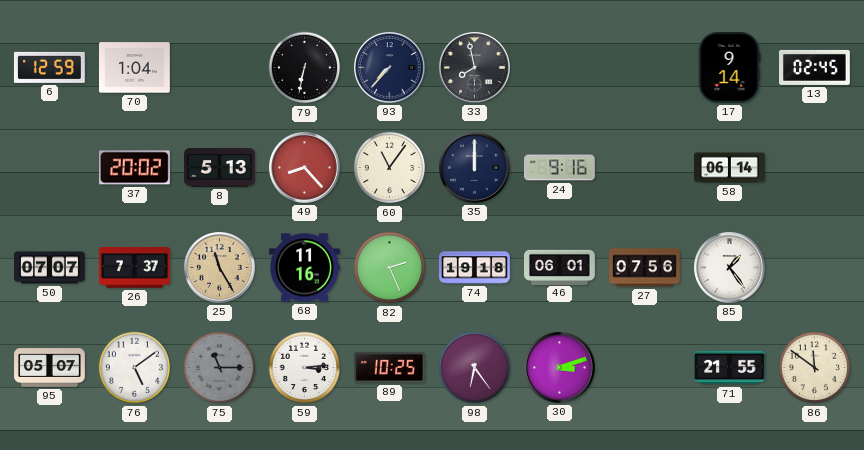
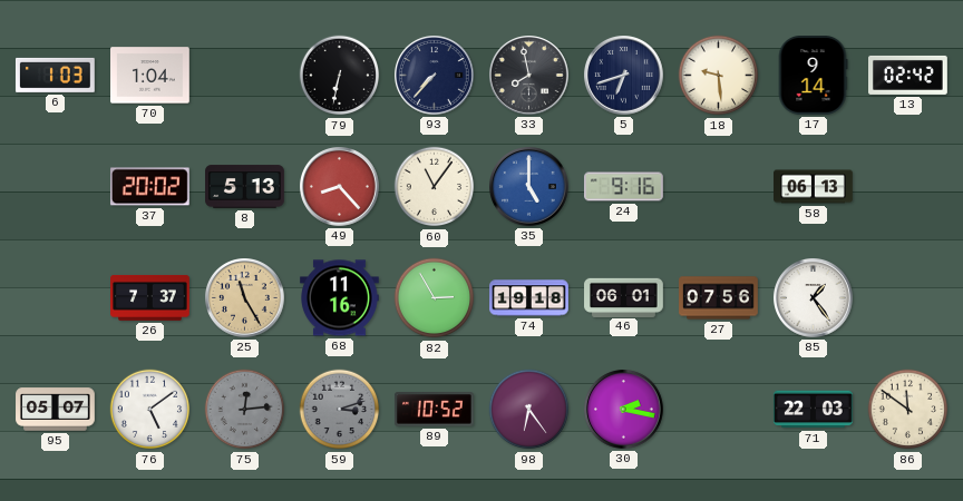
6: 12:59 -> 1:03
5: none -> 6:42
18: none -> 9:29
13: 02:45 -> 02:42
35: 12:00 -> 5:00
35 dial: navy -> blue
58: 06:14 -> 06:13
50: 07:07 -> none
82: 2:26 -> 2:55
75: 11:15 -> 12:14
59: 3:14 -> 3:12
59 dial: white -> grey
89: 10:25 -> 10:52
30: 3:12 -> 2:17
71: 21:55 -> 22:03
